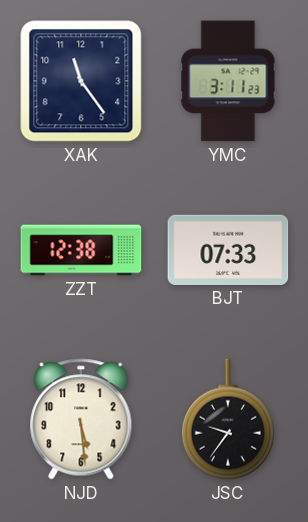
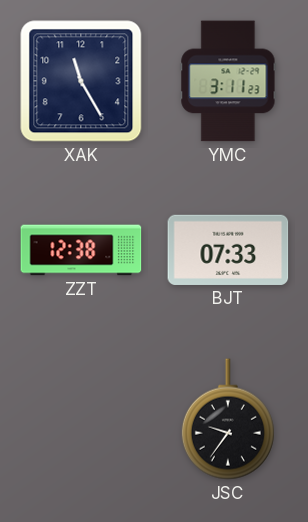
XAK: 11:24 -> 11:25
NJD: 5:29 -> none
